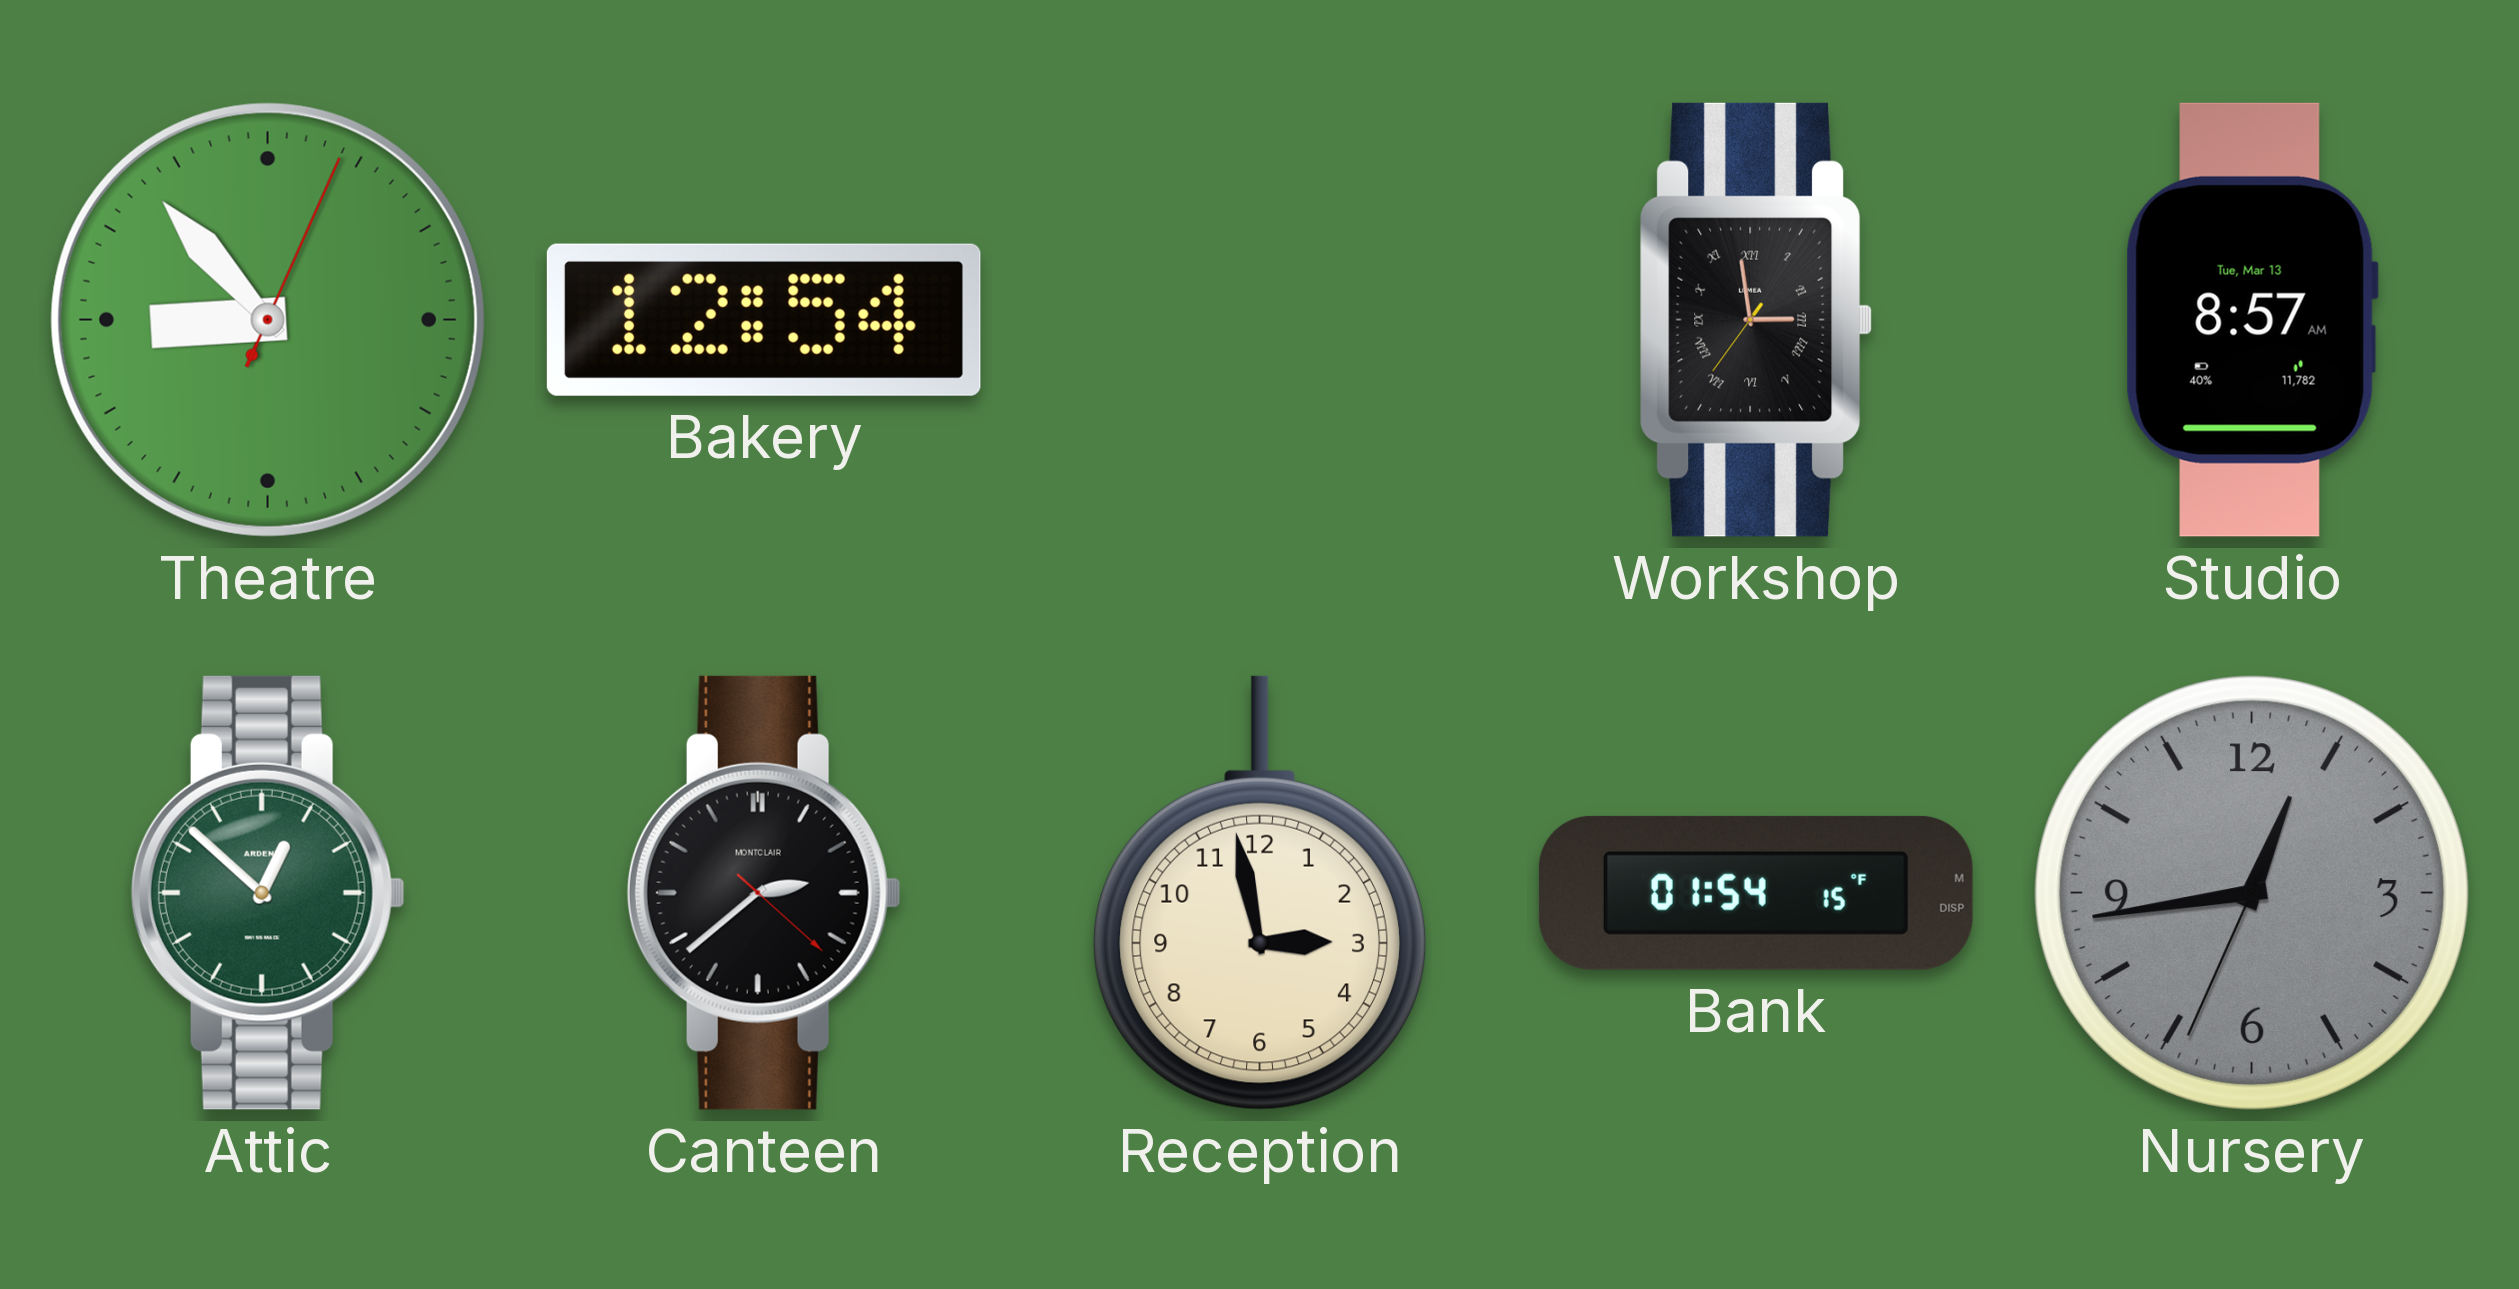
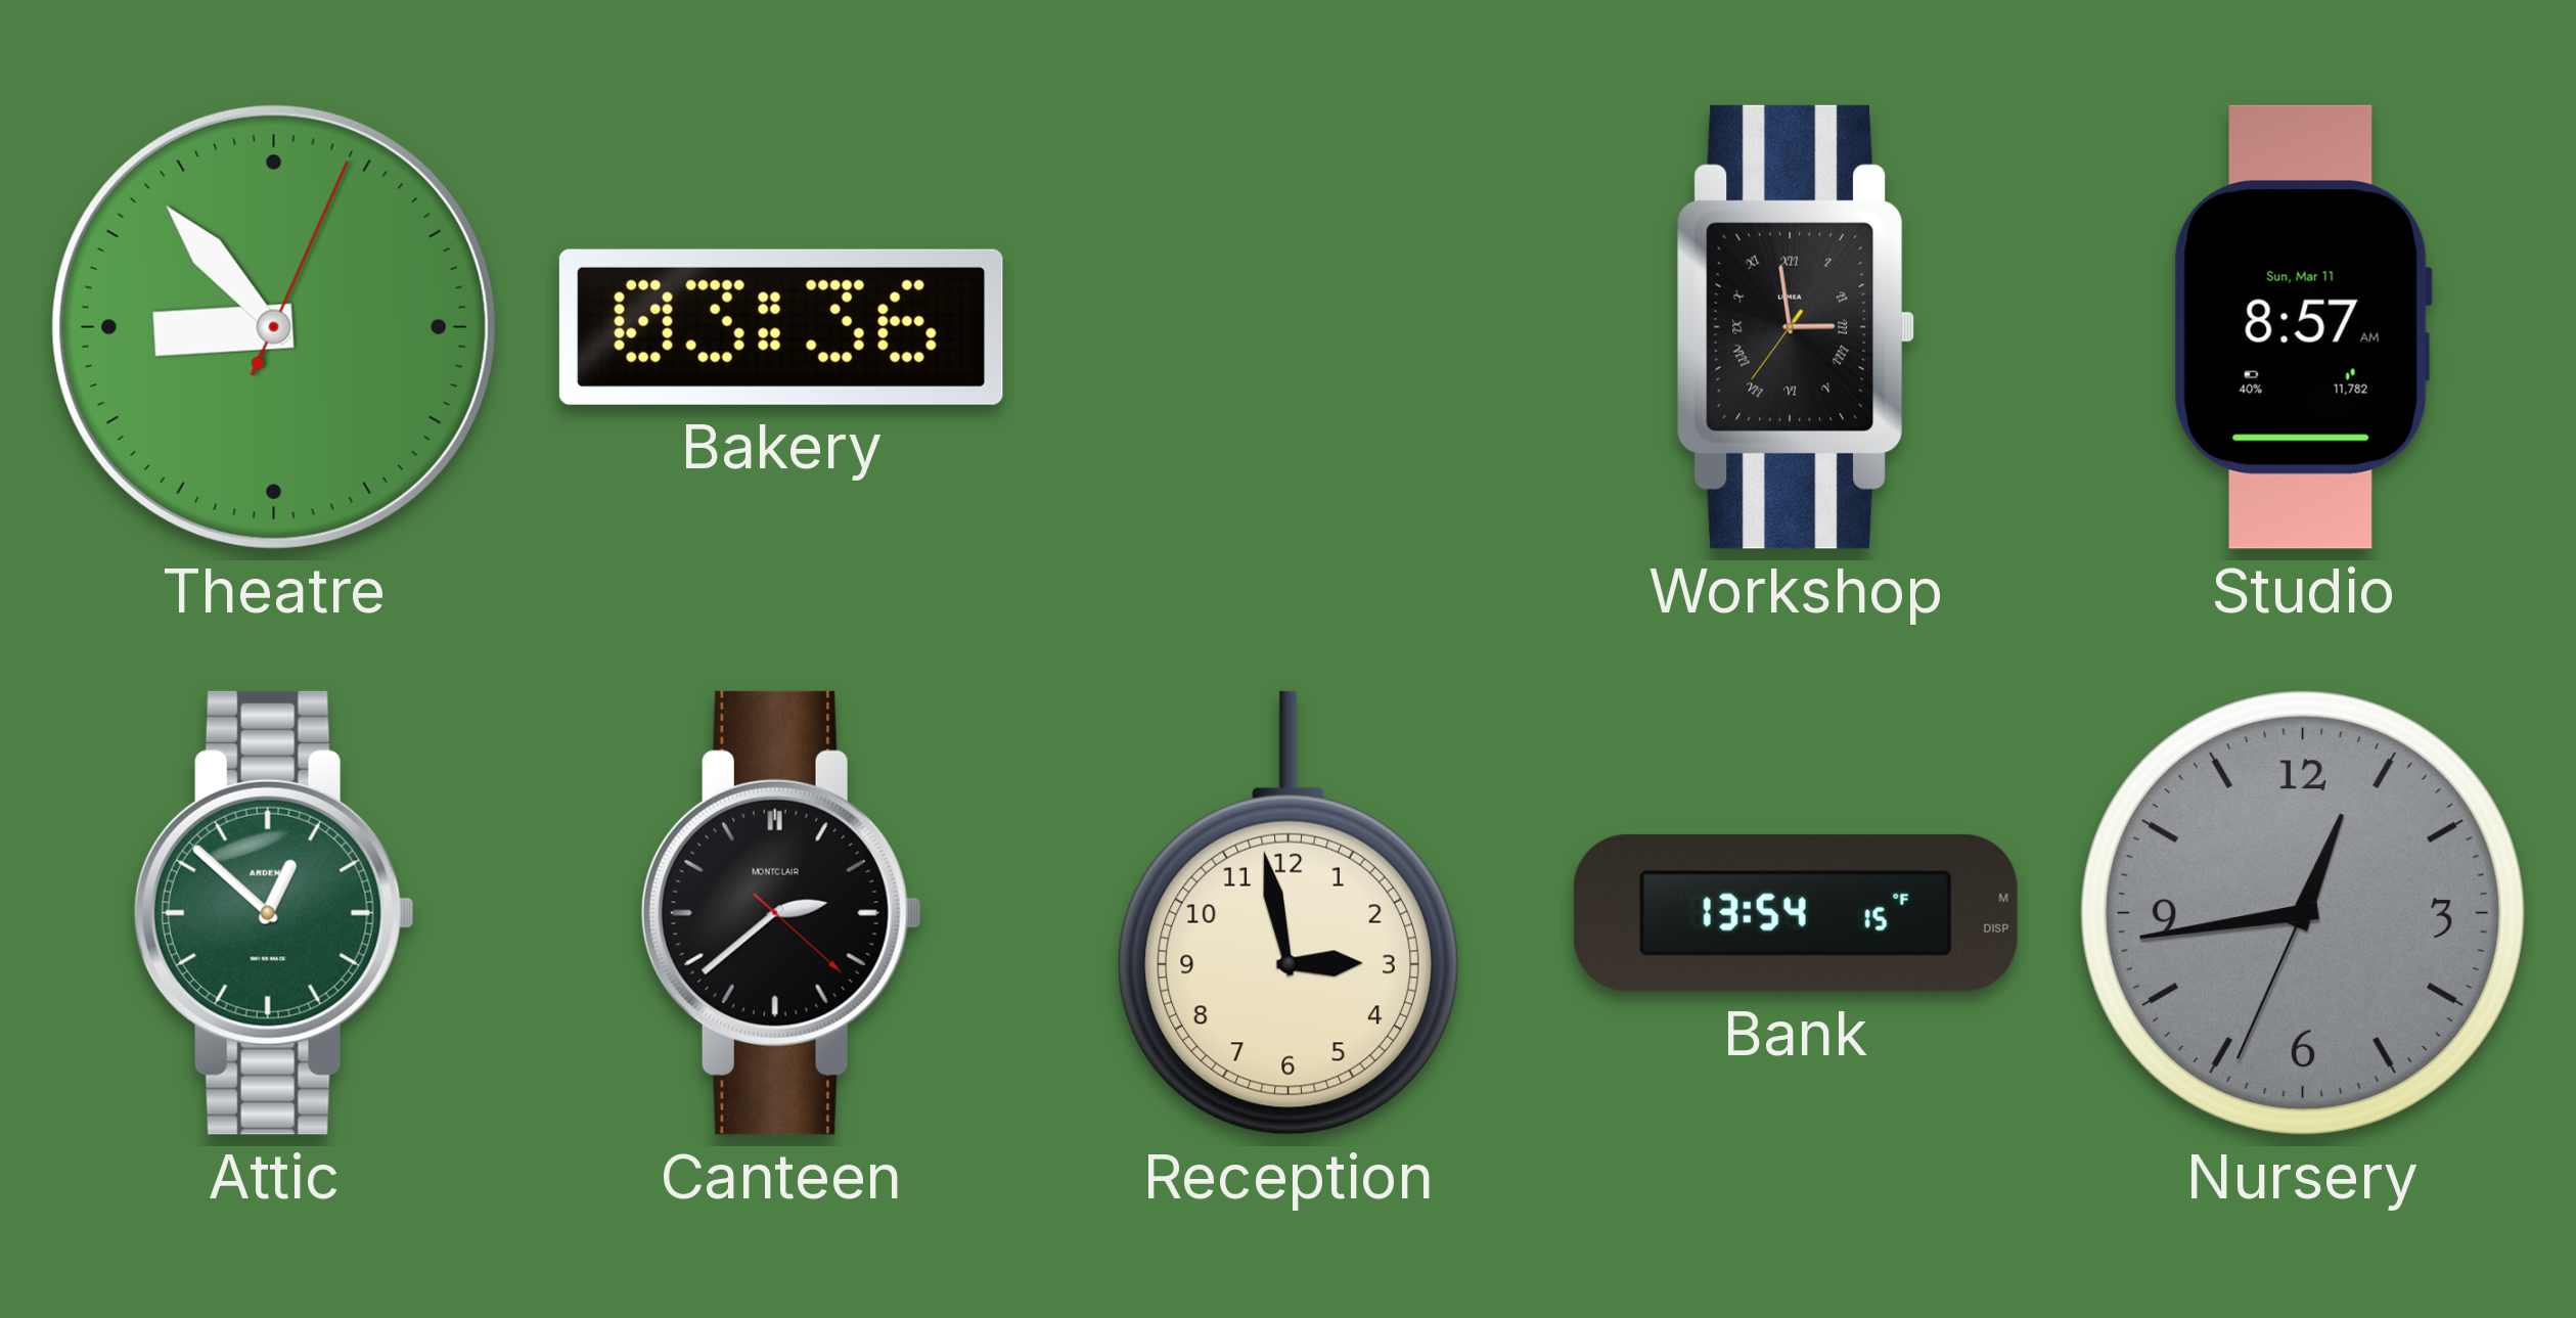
Bakery: 12:54 -> 03:36
Studio date: Tue, Mar 13 -> Sun, Mar 11
Bank: 01:54 -> 13:54
